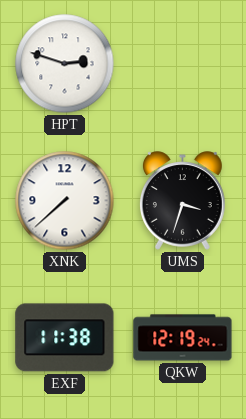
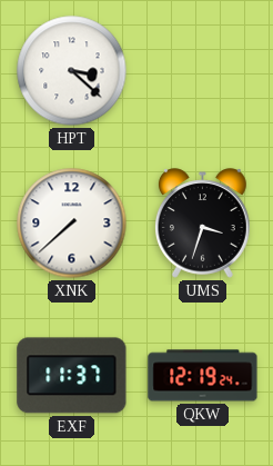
HPT: 2:48 -> 3:22
EXF: 11:38 -> 11:37
